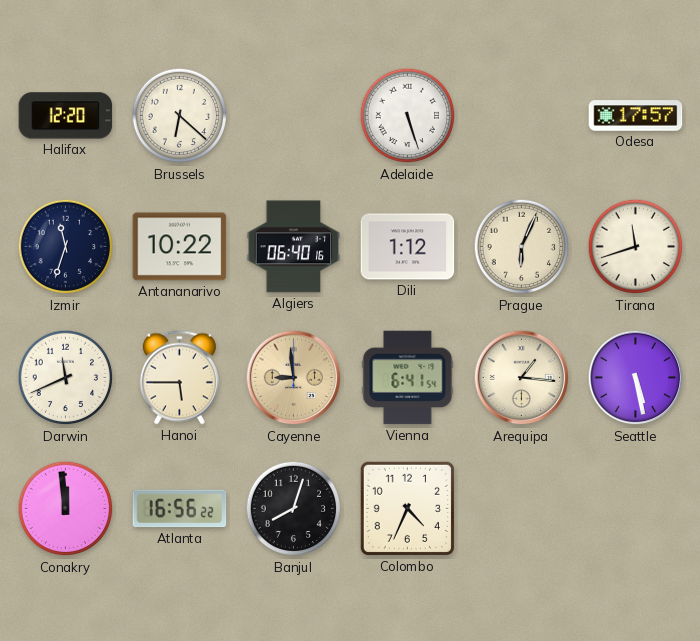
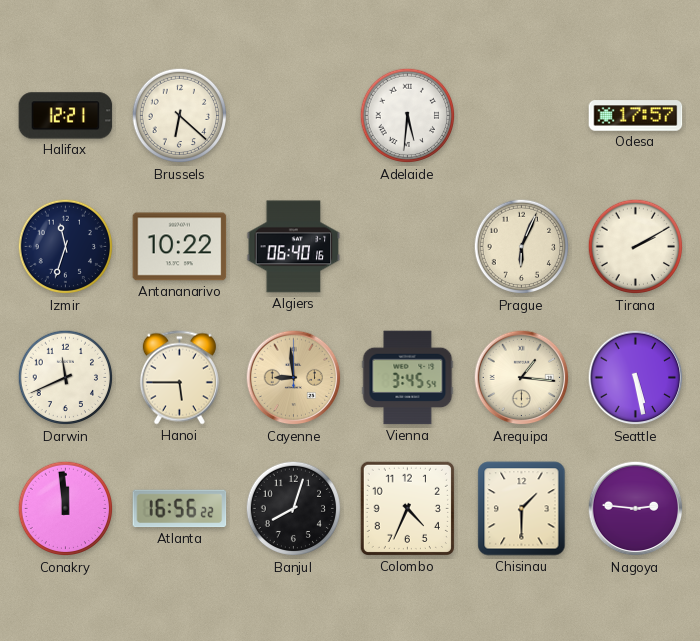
Halifax: 12:20 -> 12:21
Adelaide: 5:27 -> 5:31
Dili: 1:12 -> none
Tirana: 11:42 -> 2:10
Vienna: 6:41 -> 3:45
Chisinau: none -> 1:30
Nagoya: none -> 2:46
